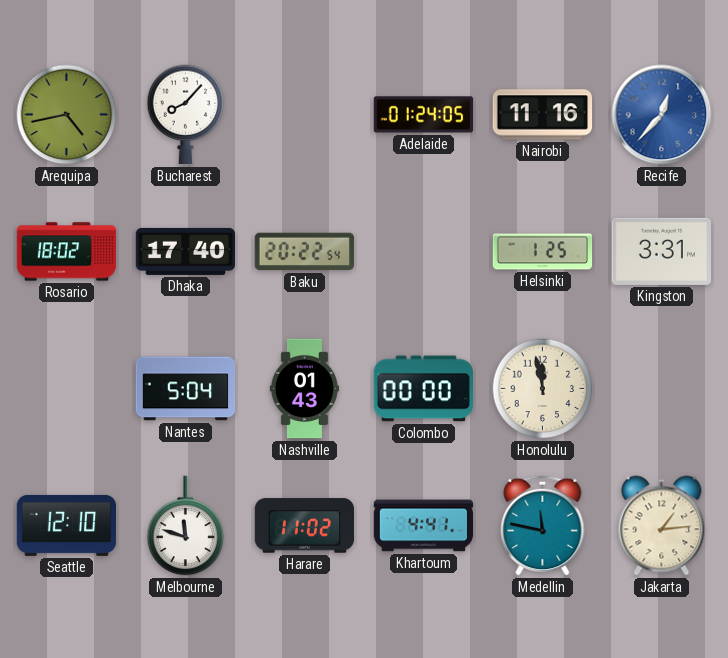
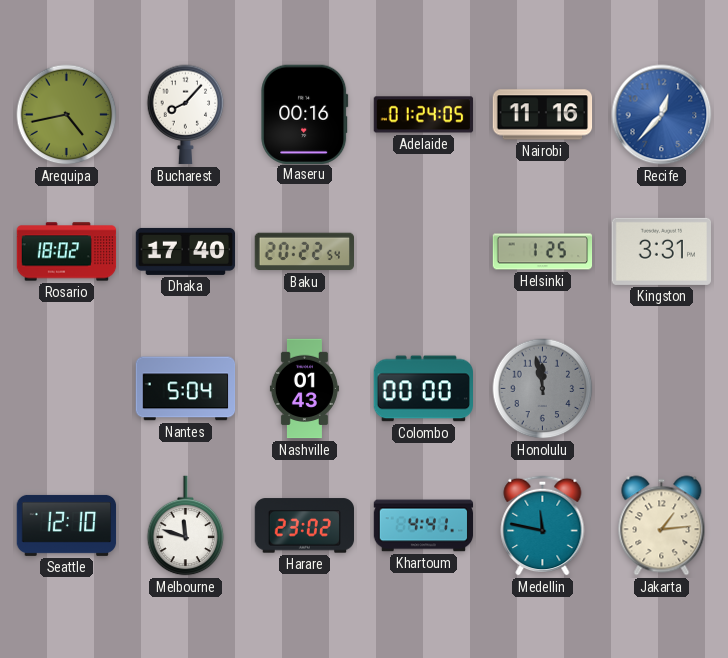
Maseru: none -> 00:16
Honolulu dial: cream -> grey
Harare: 11:02 -> 23:02
